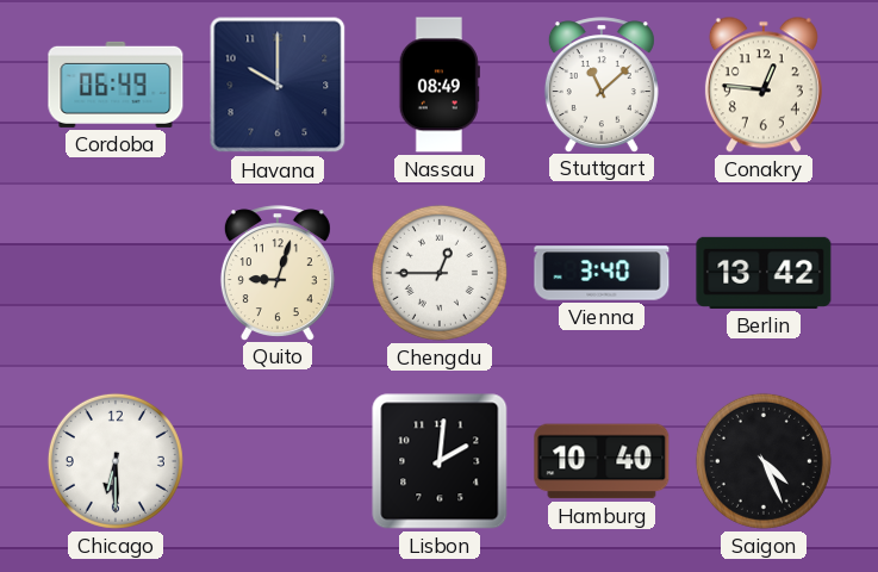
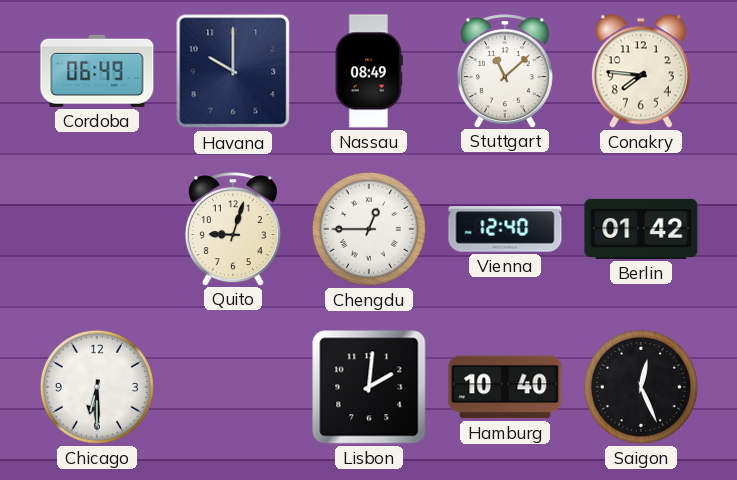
Conakry: 12:46 -> 7:46
Vienna: 3:40 -> 12:40
Berlin: 13:42 -> 01:42
Saigon: 4:26 -> 12:26
